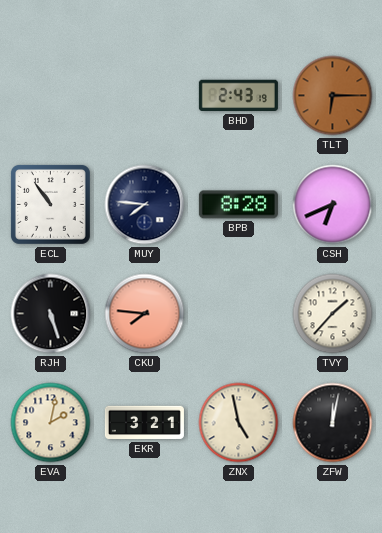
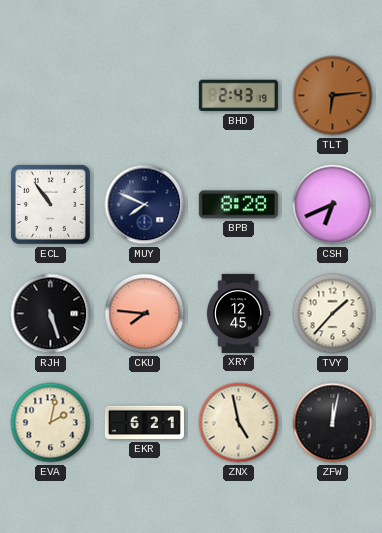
TLT: 6:15 -> 6:14
MUY: 7:46 -> 7:49
XRY: none -> 12:45
EKR: 3:21 -> 6:21
